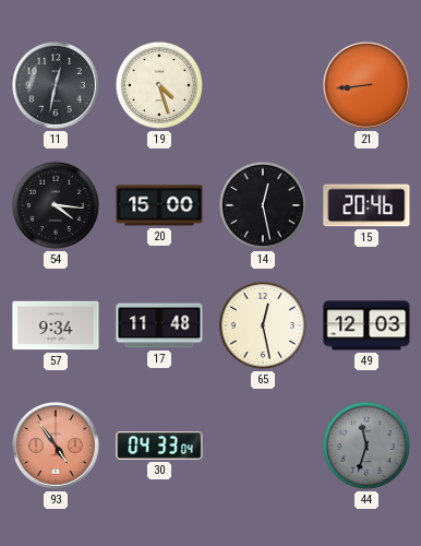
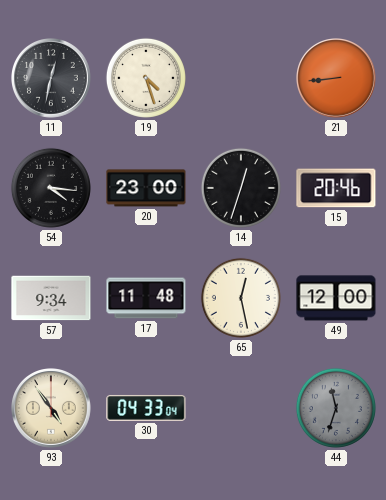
20: 15:00 -> 23:00
14: 12:28 -> 12:33
49: 12:03 -> 12:00
93 dial: salmon -> cream
